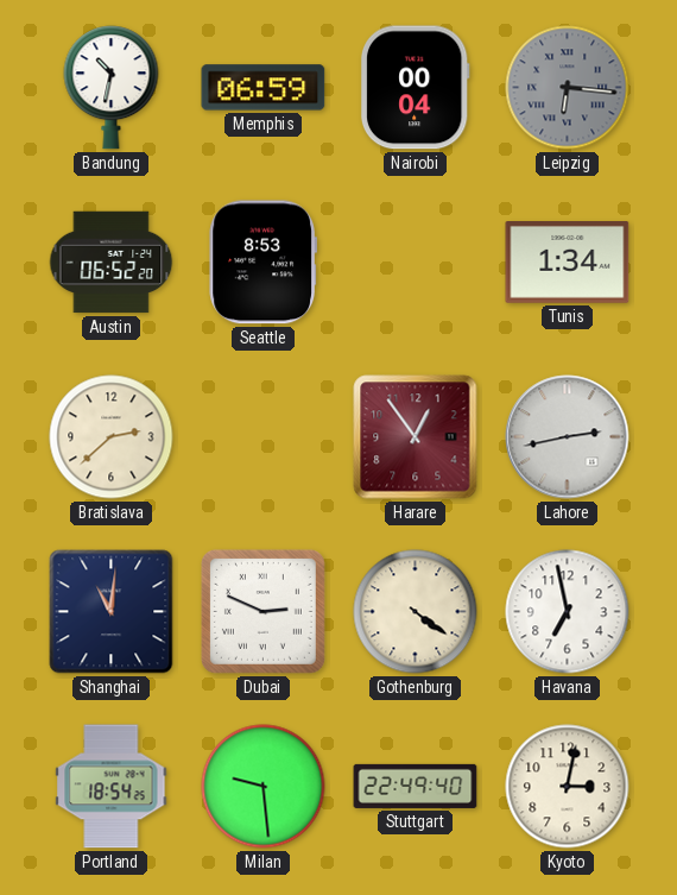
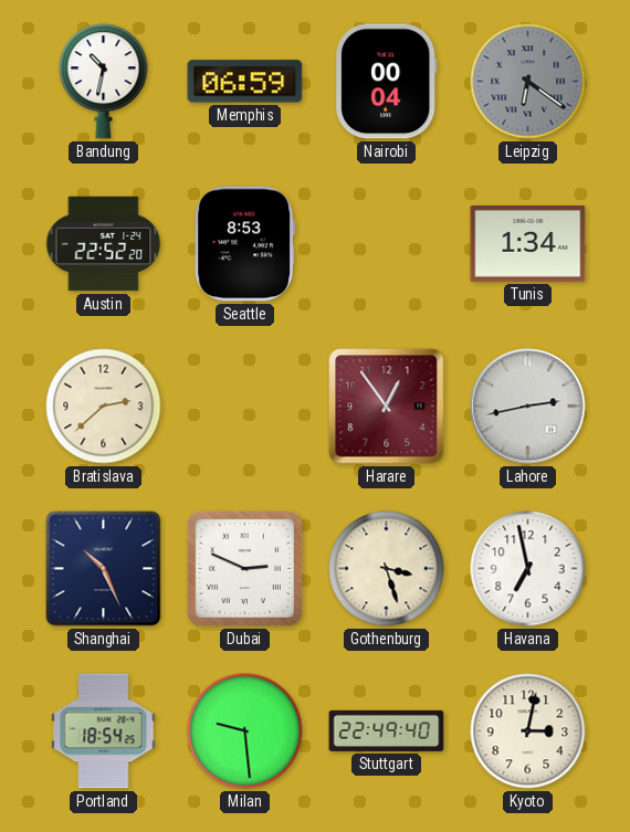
Leipzig: 6:16 -> 6:21
Austin: 06:52 -> 22:52
Shanghai: 11:01 -> 10:26
Gothenburg: 4:21 -> 3:27
